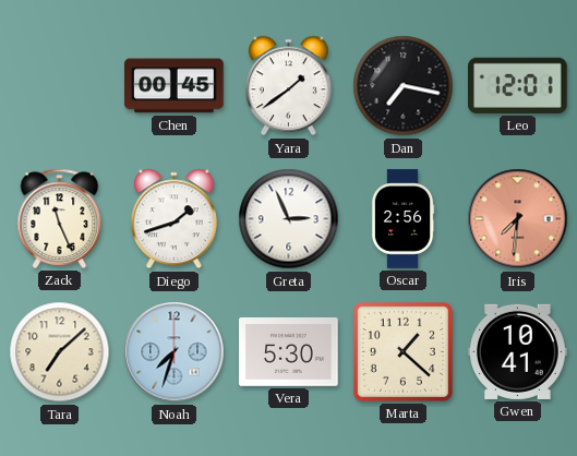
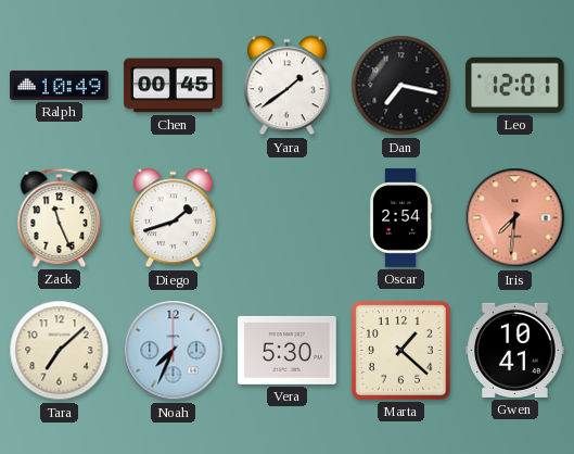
Ralph: none -> 10:49
Greta: 2:56 -> none
Oscar: 2:56 -> 2:54
Noah: 7:33 -> 7:34
